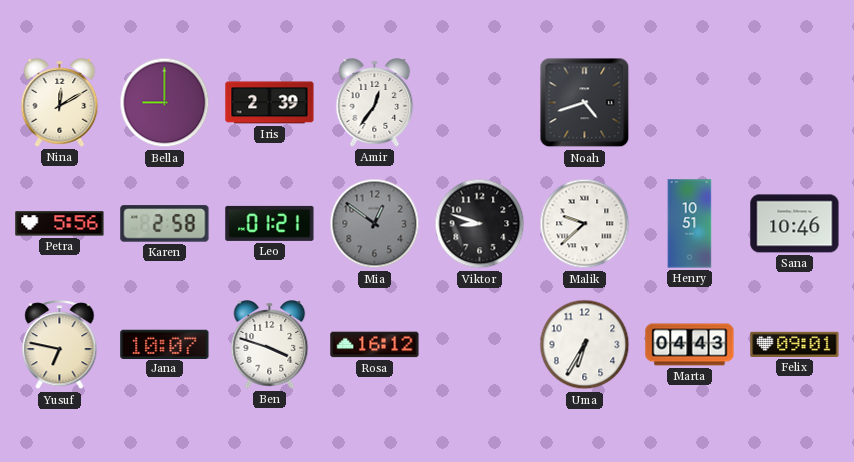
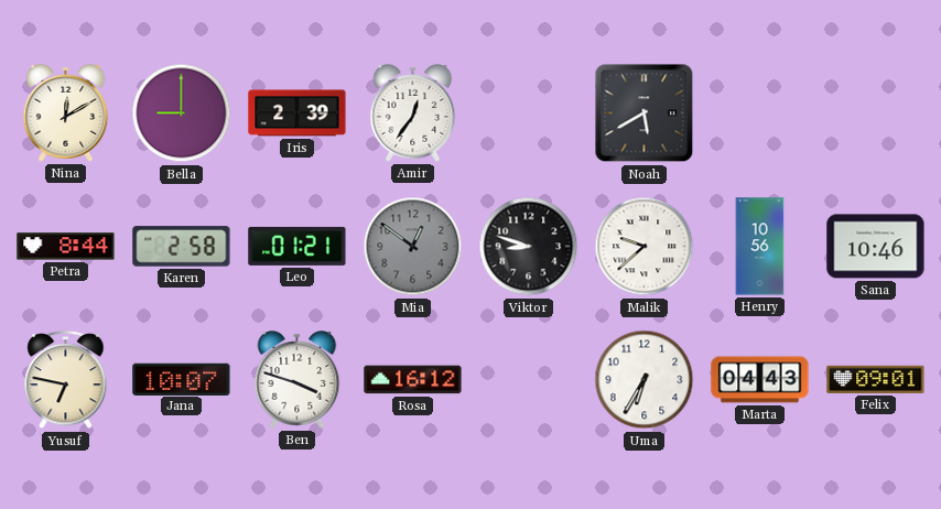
Noah: 4:42 -> 5:40
Petra: 5:56 -> 8:44
Henry: 10:51 -> 10:56
